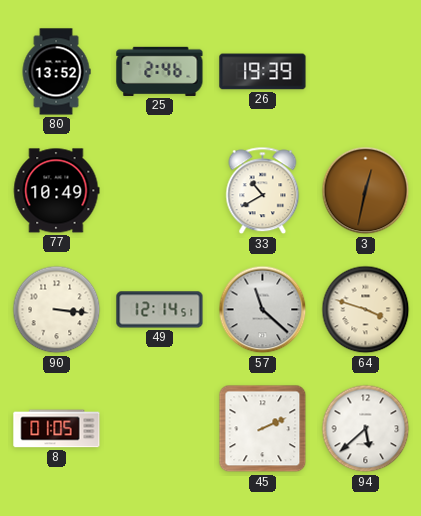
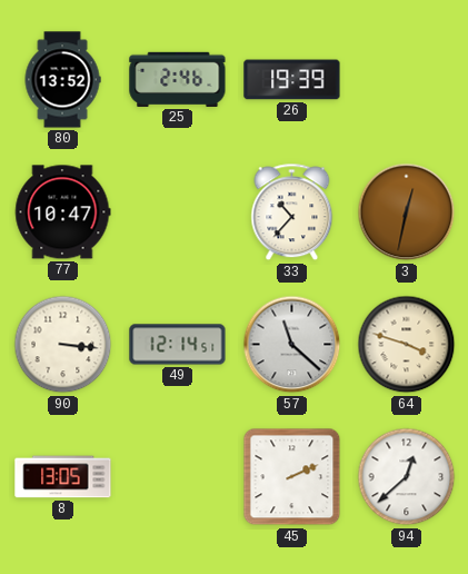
77: 10:49 -> 10:47
33: 10:40 -> 10:37
8: 01:05 -> 13:05
94: 5:38 -> 12:38
